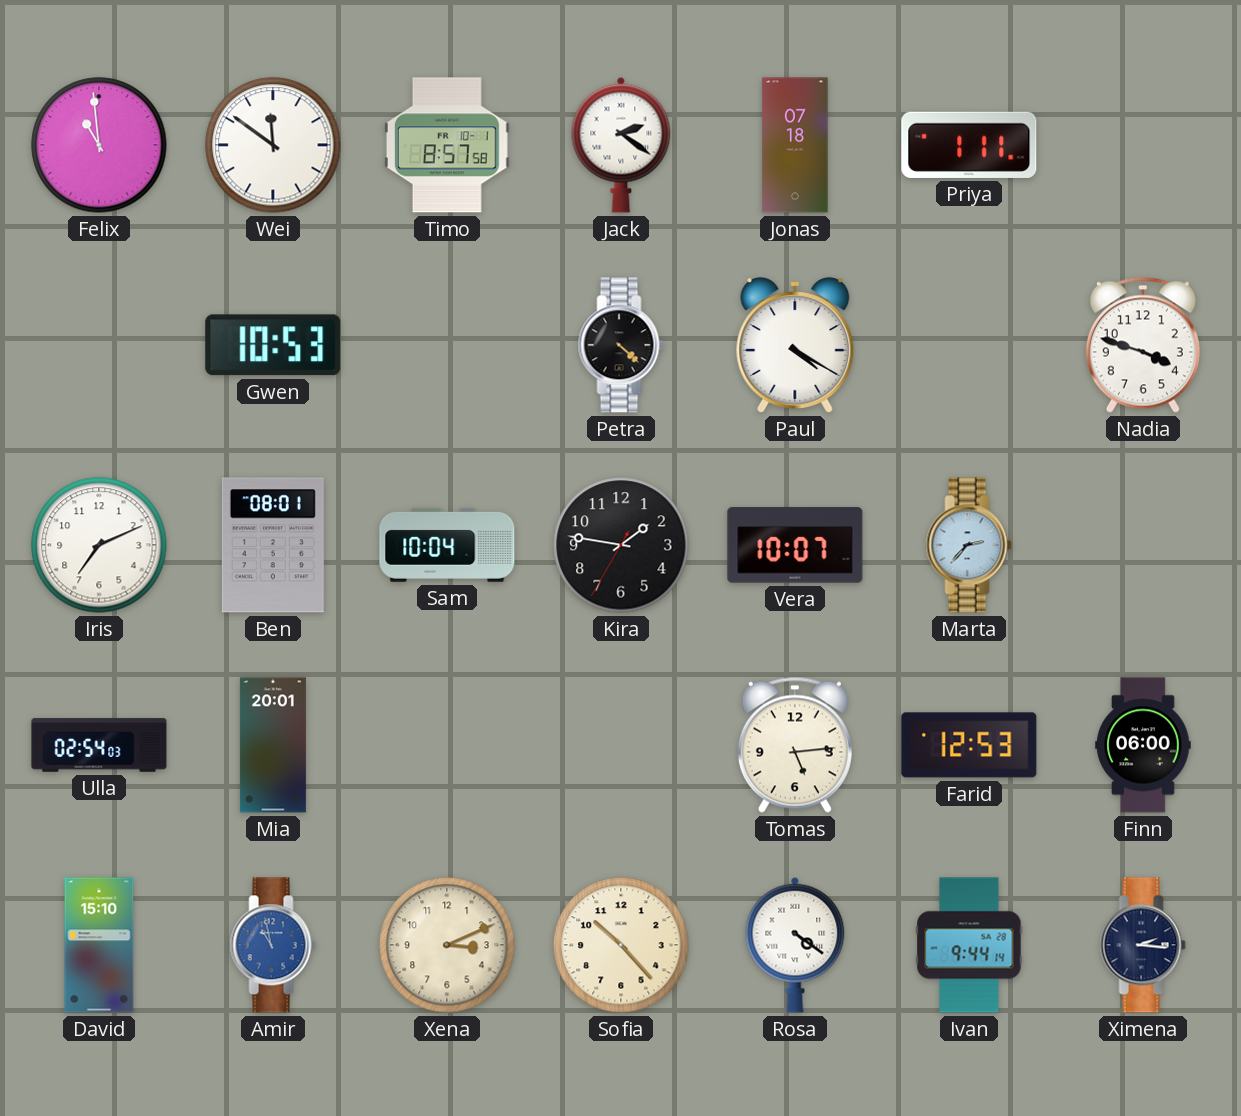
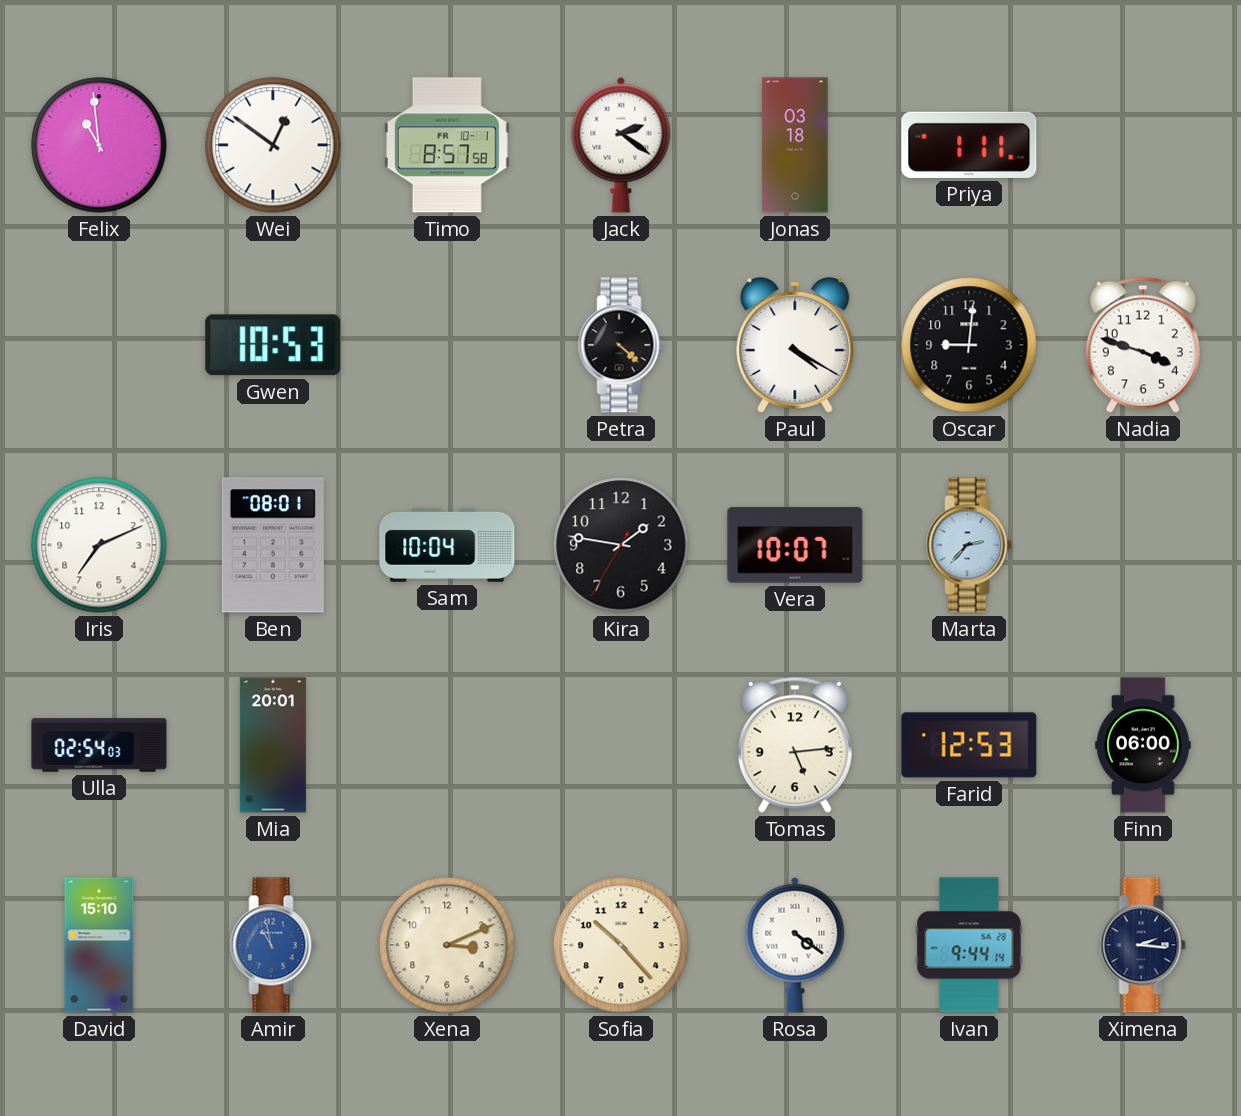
Wei: 11:51 -> 12:51
Jonas: 07:18 -> 03:18
Oscar: none -> 9:01
